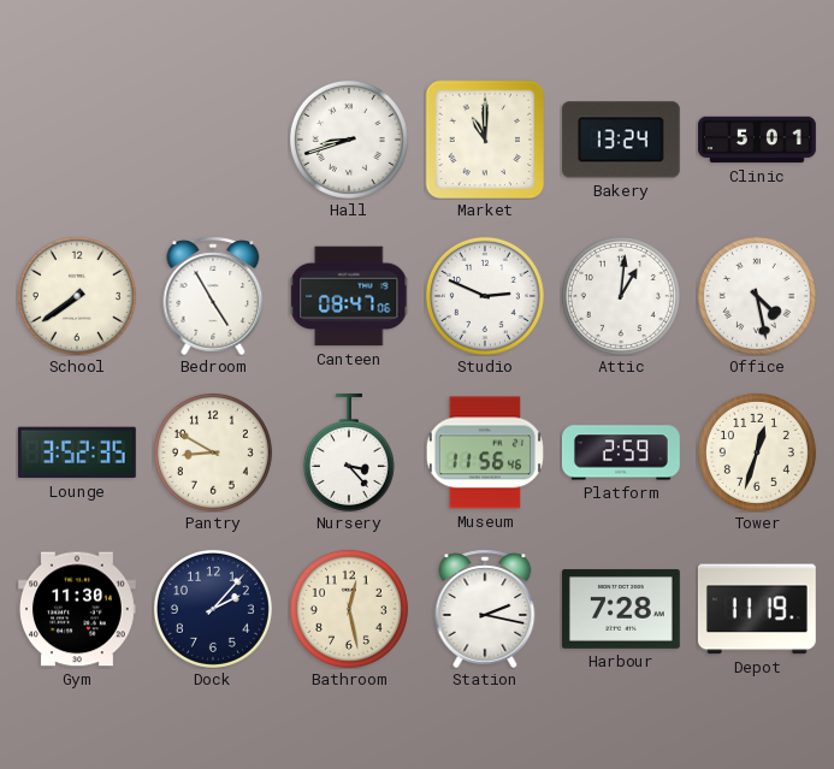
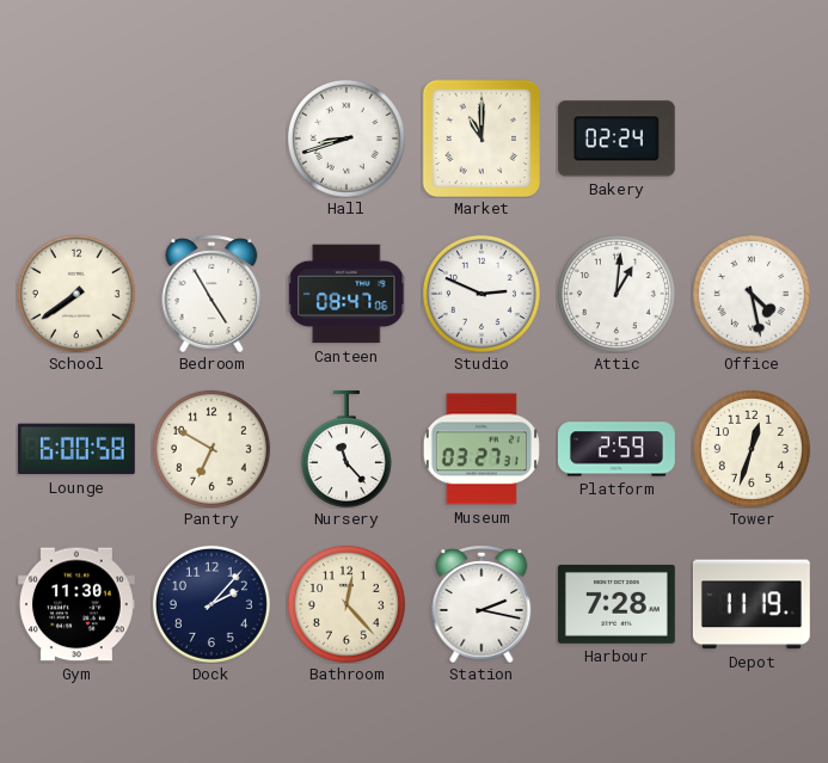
Bakery: 13:24 -> 02:24
Clinic: 5:01 -> none
Lounge: 3:52 -> 6:00
Pantry: 8:50 -> 6:50
Nursery: 3:23 -> 11:23
Museum: 11:56 -> 03:27
Bathroom: 12:28 -> 12:23
